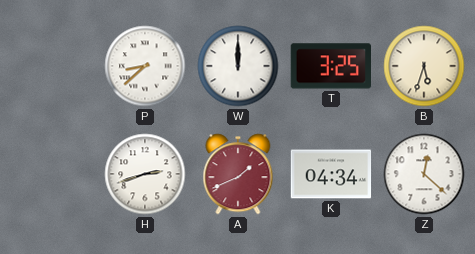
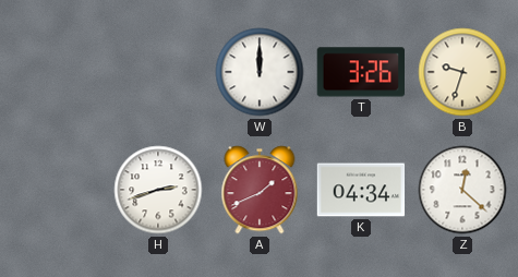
P: 8:38 -> none
T: 3:25 -> 3:26
B: 5:33 -> 9:33
